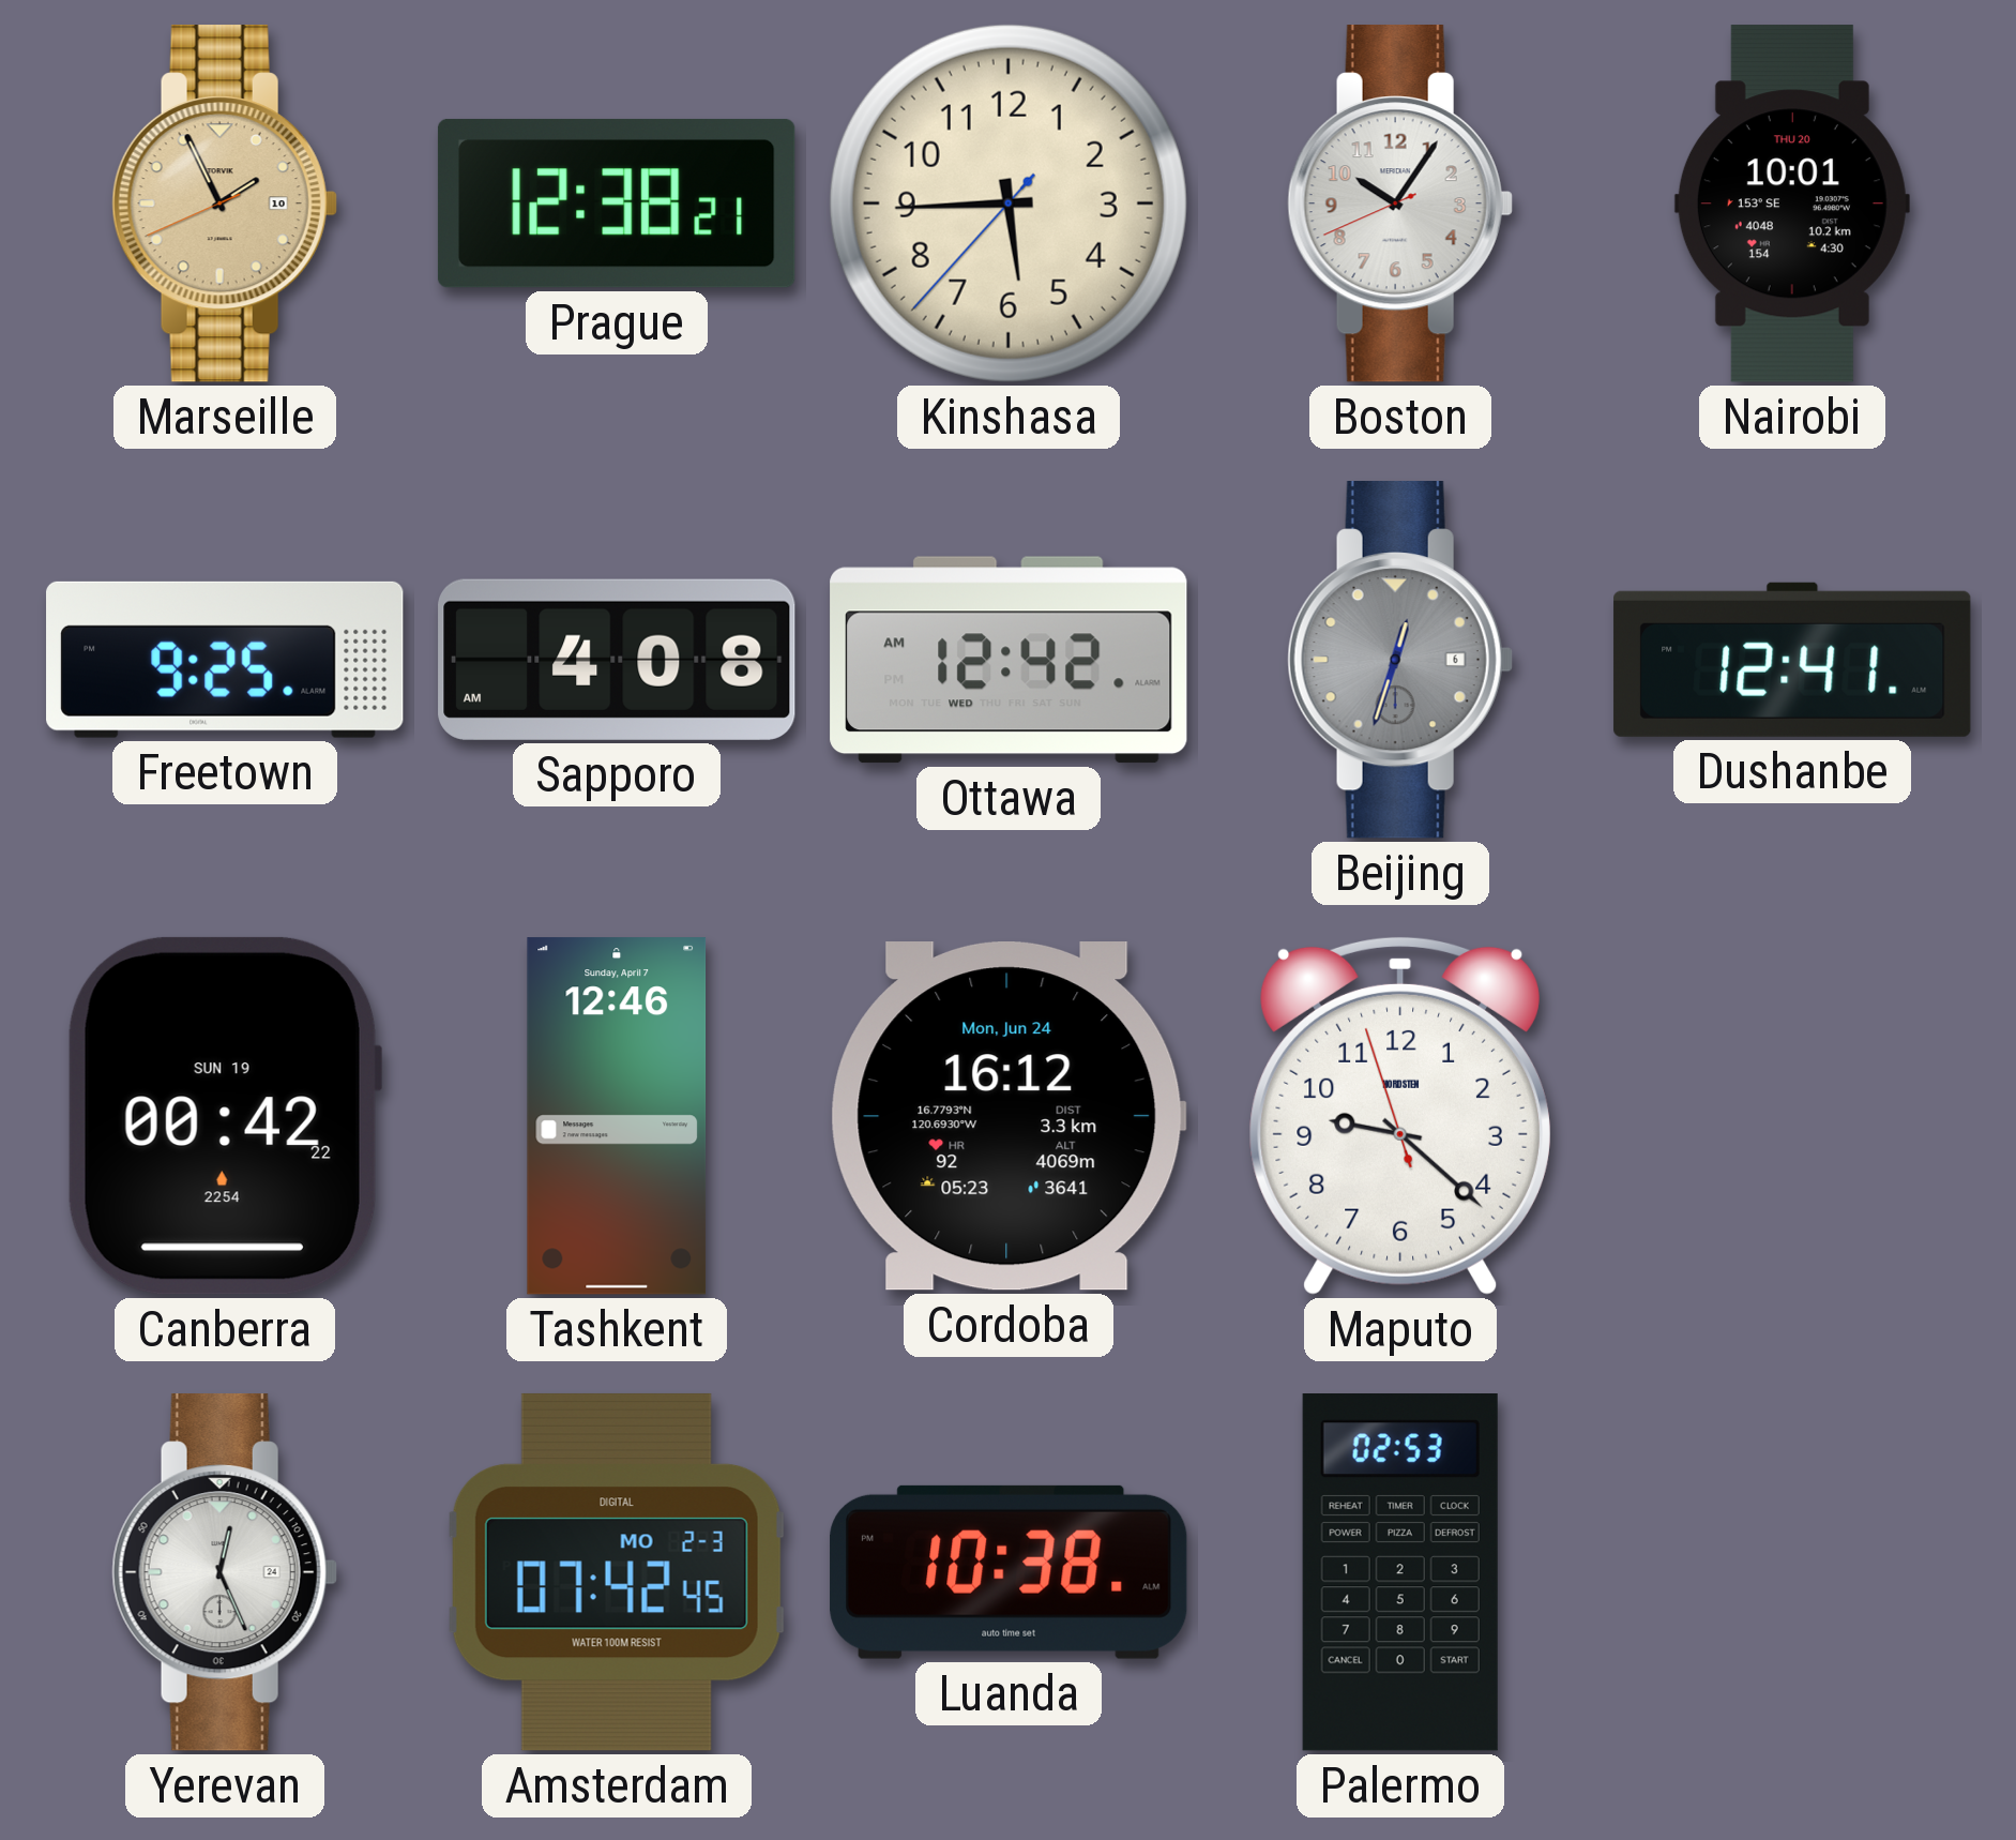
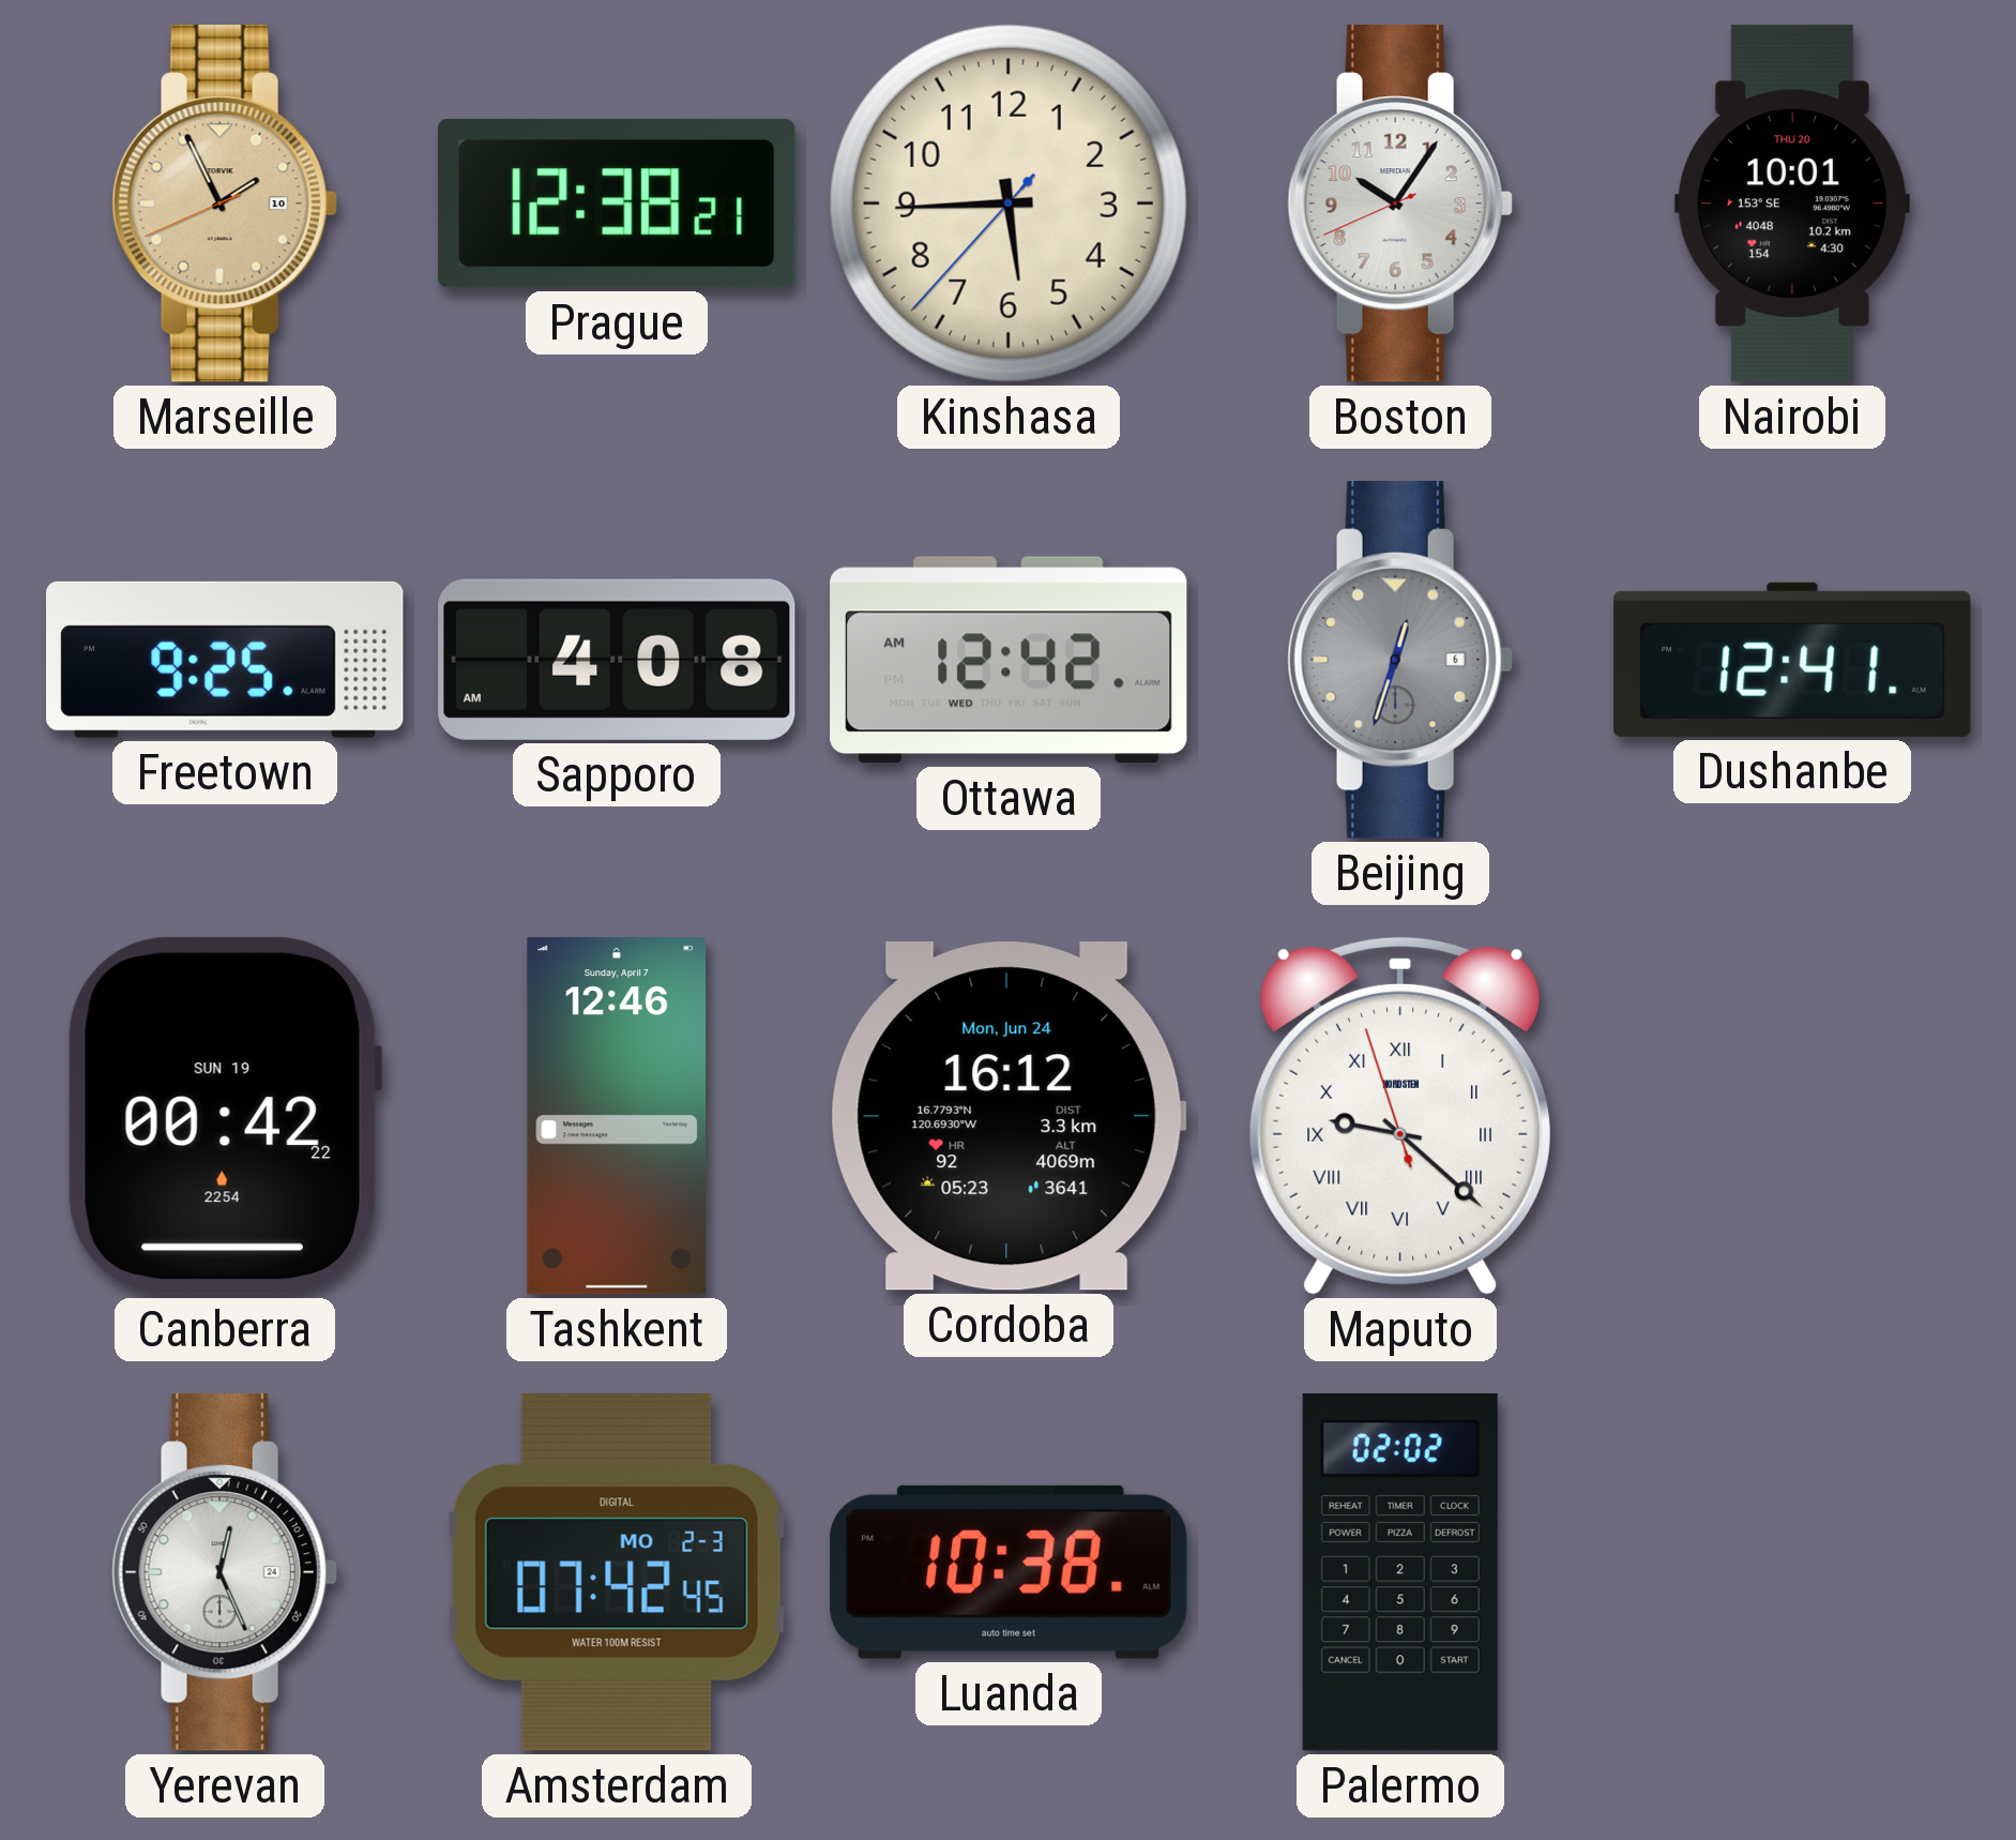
Maputo numerals: Arabic -> Roman
Palermo: 02:53 -> 02:02
